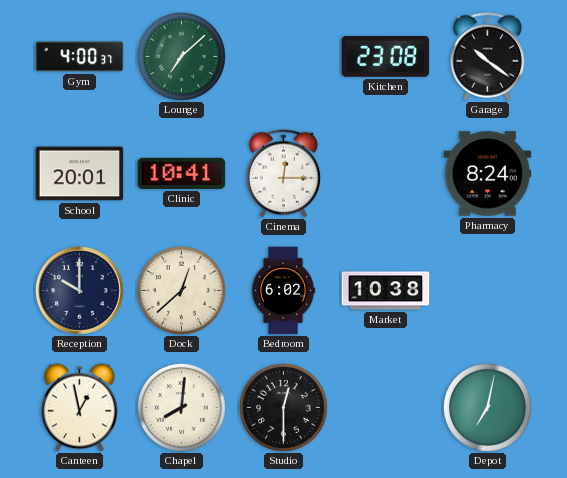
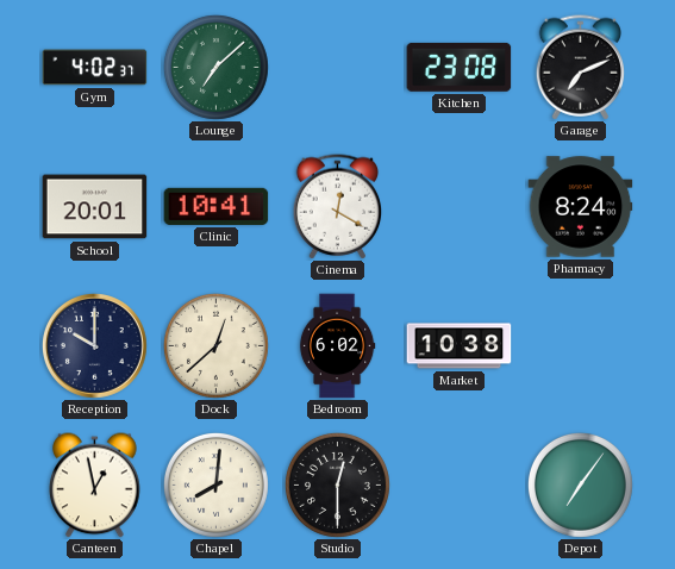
Gym: 4:00 -> 4:02
Garage: 10:21 -> 7:11
Cinema: 12:15 -> 12:20
Depot: 7:02 -> 7:06
